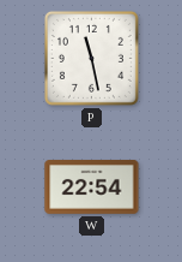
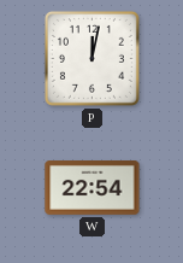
P: 11:28 -> 12:02
